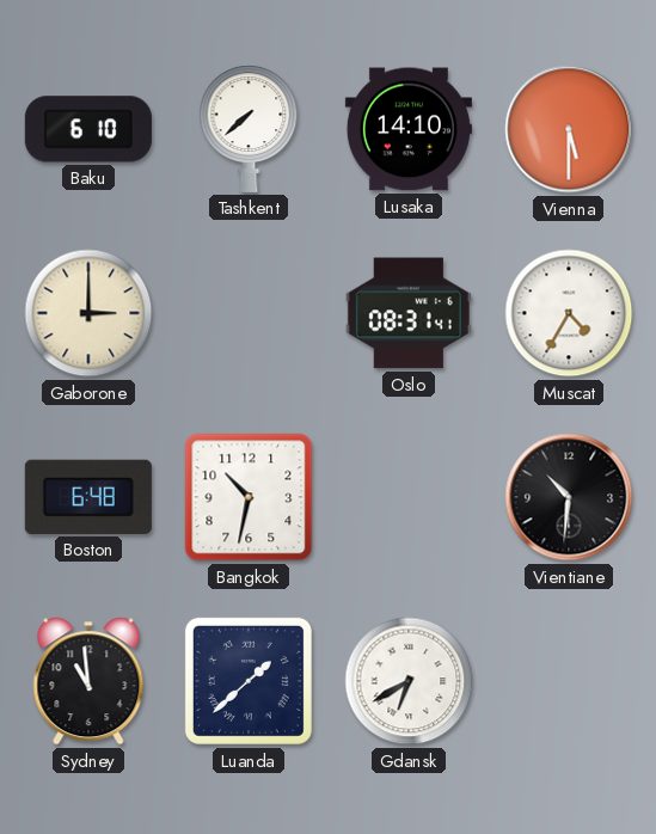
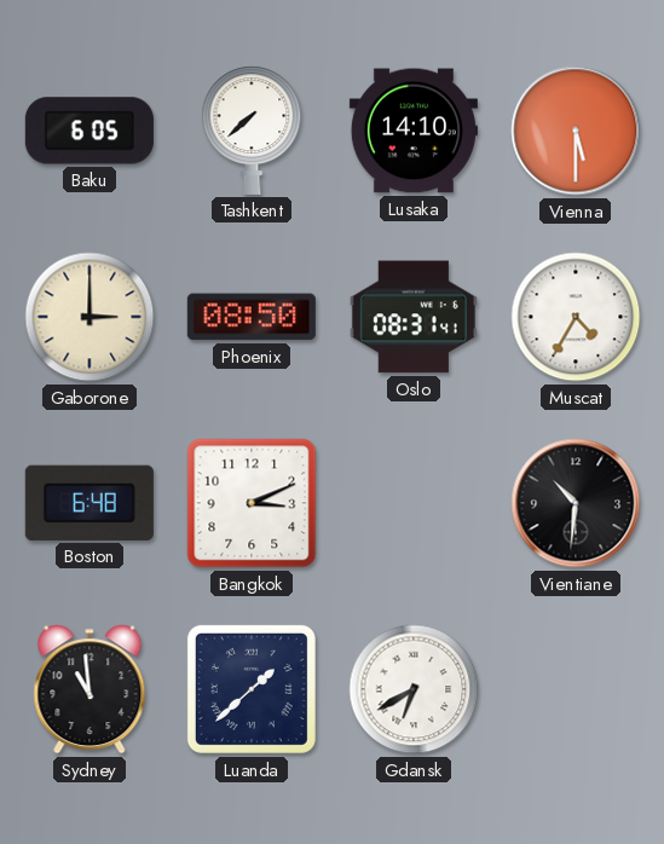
Baku: 6:10 -> 6:05
Phoenix: none -> 08:50
Bangkok: 10:32 -> 3:11
